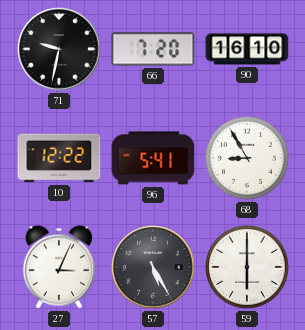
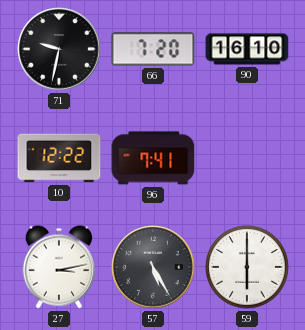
96: 5:41 -> 7:41
68: 8:55 -> none
27: 3:04 -> 3:13
